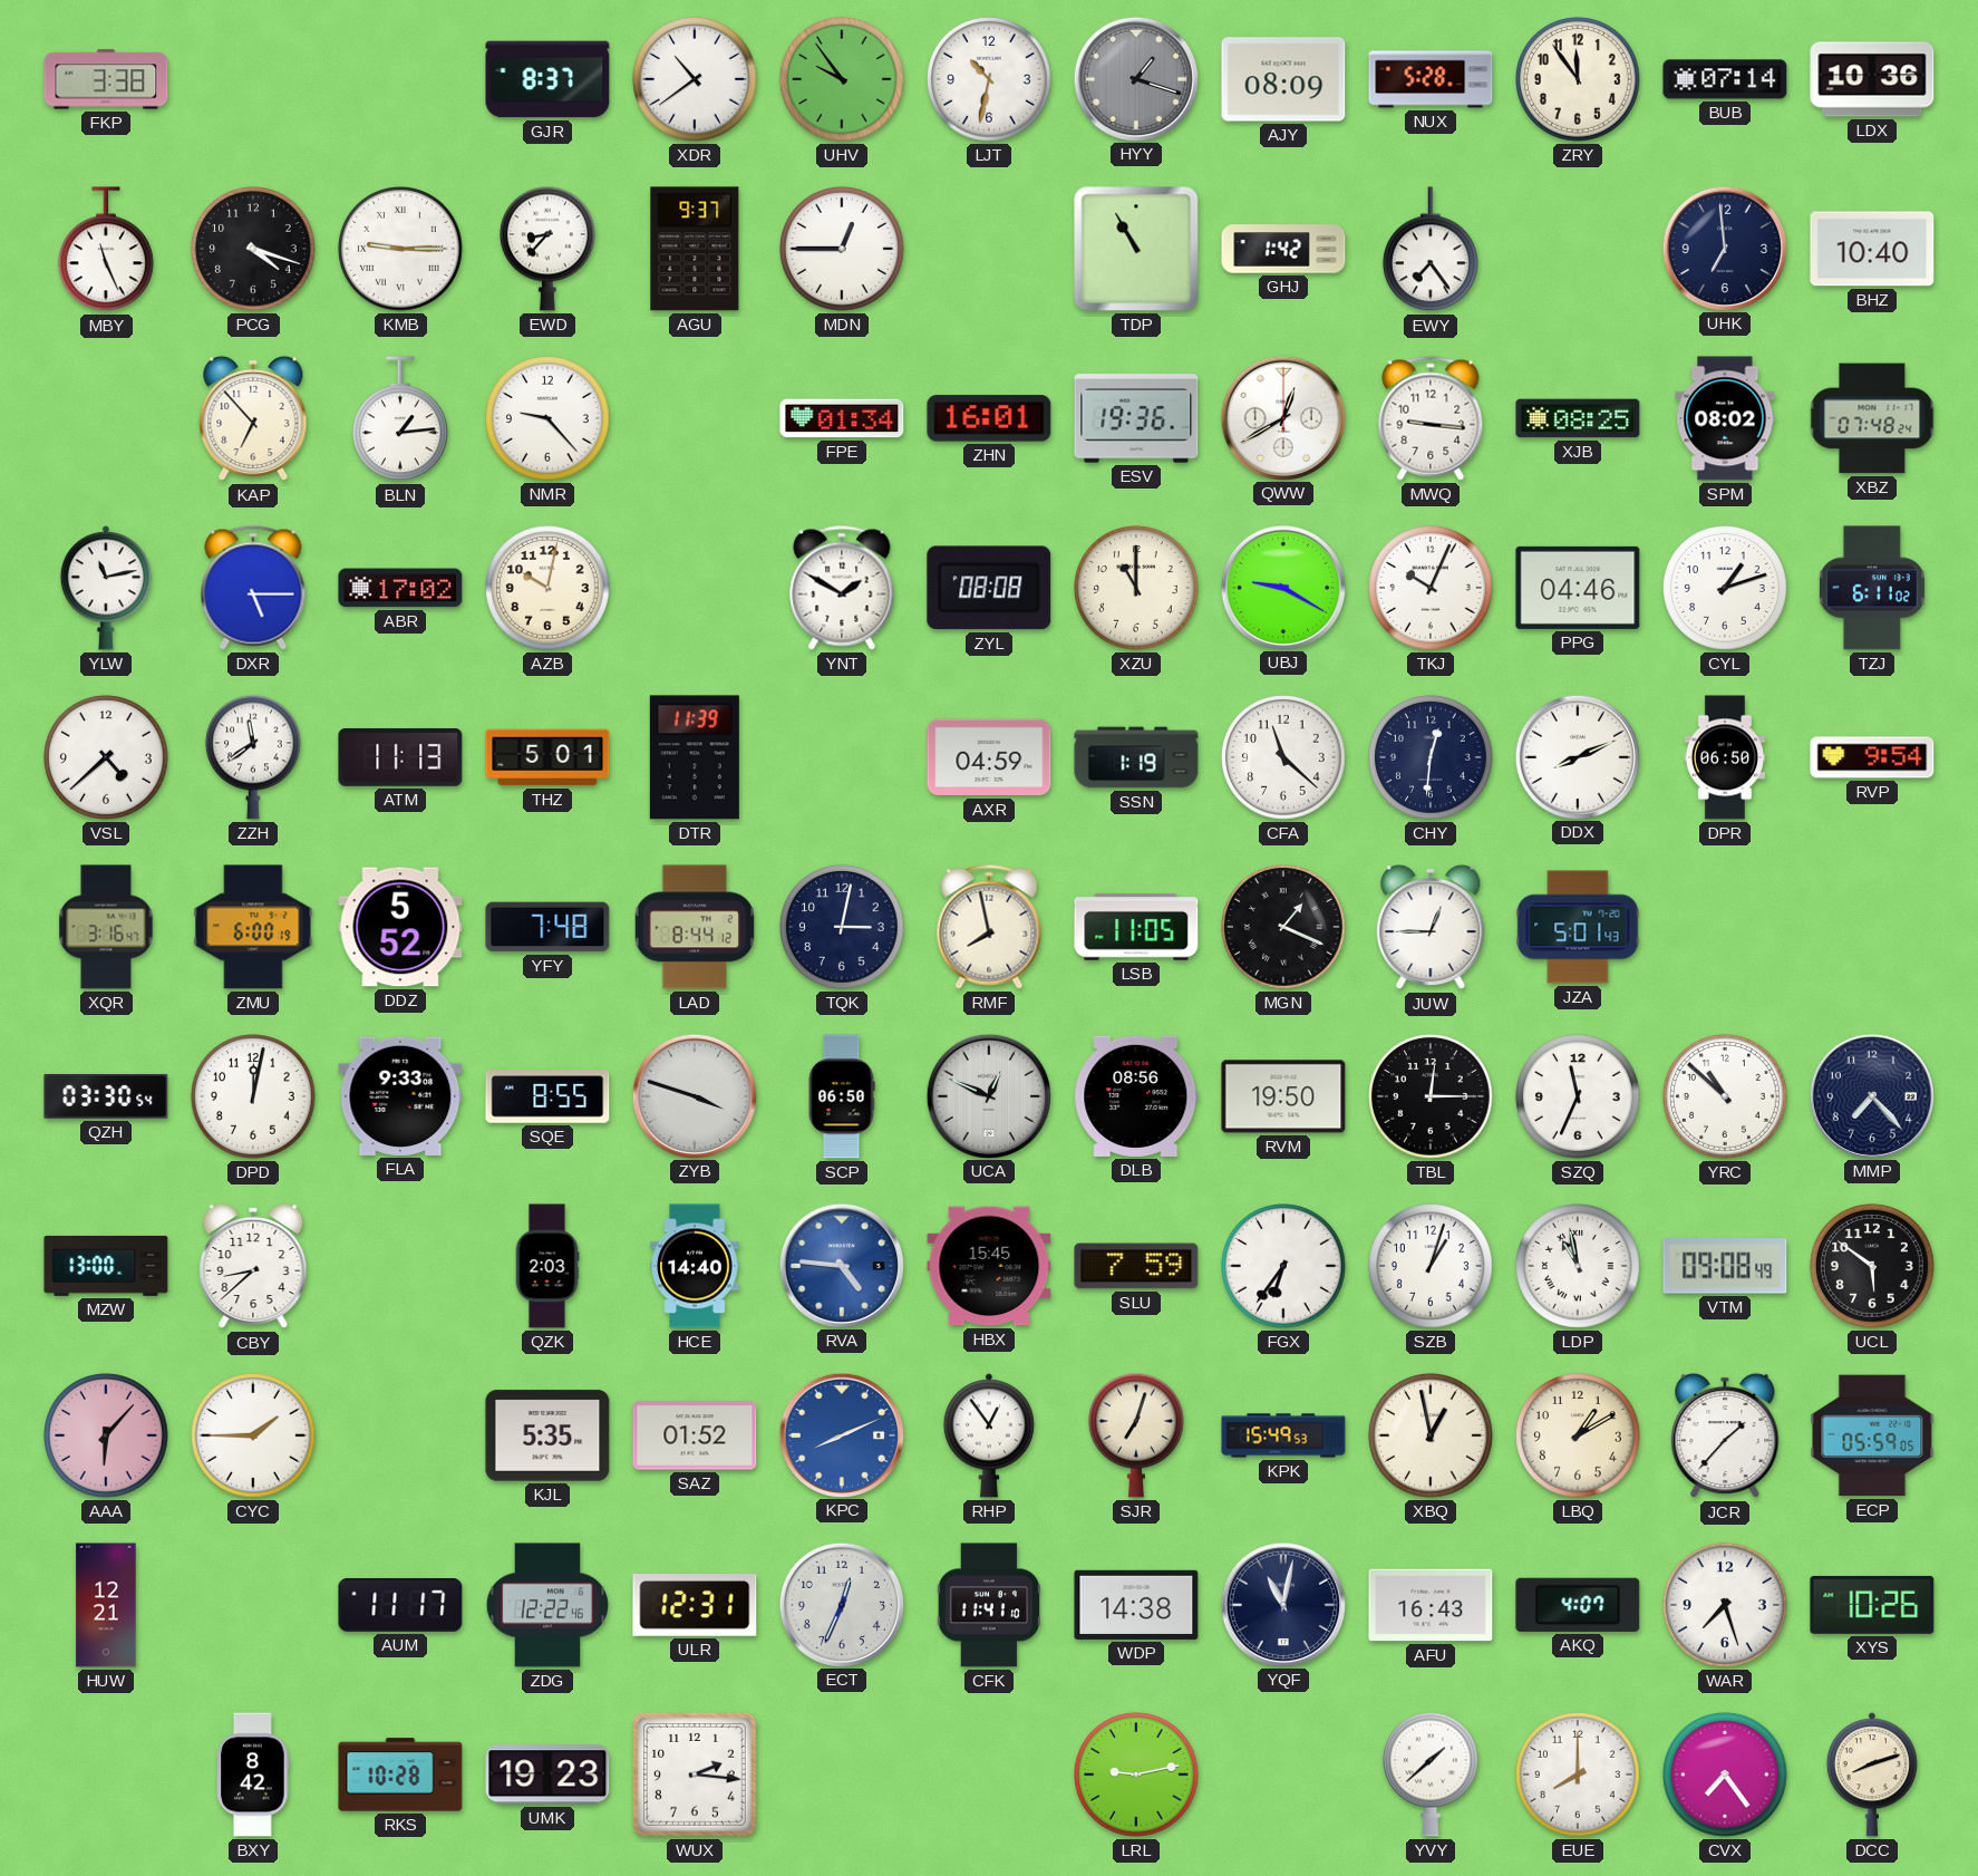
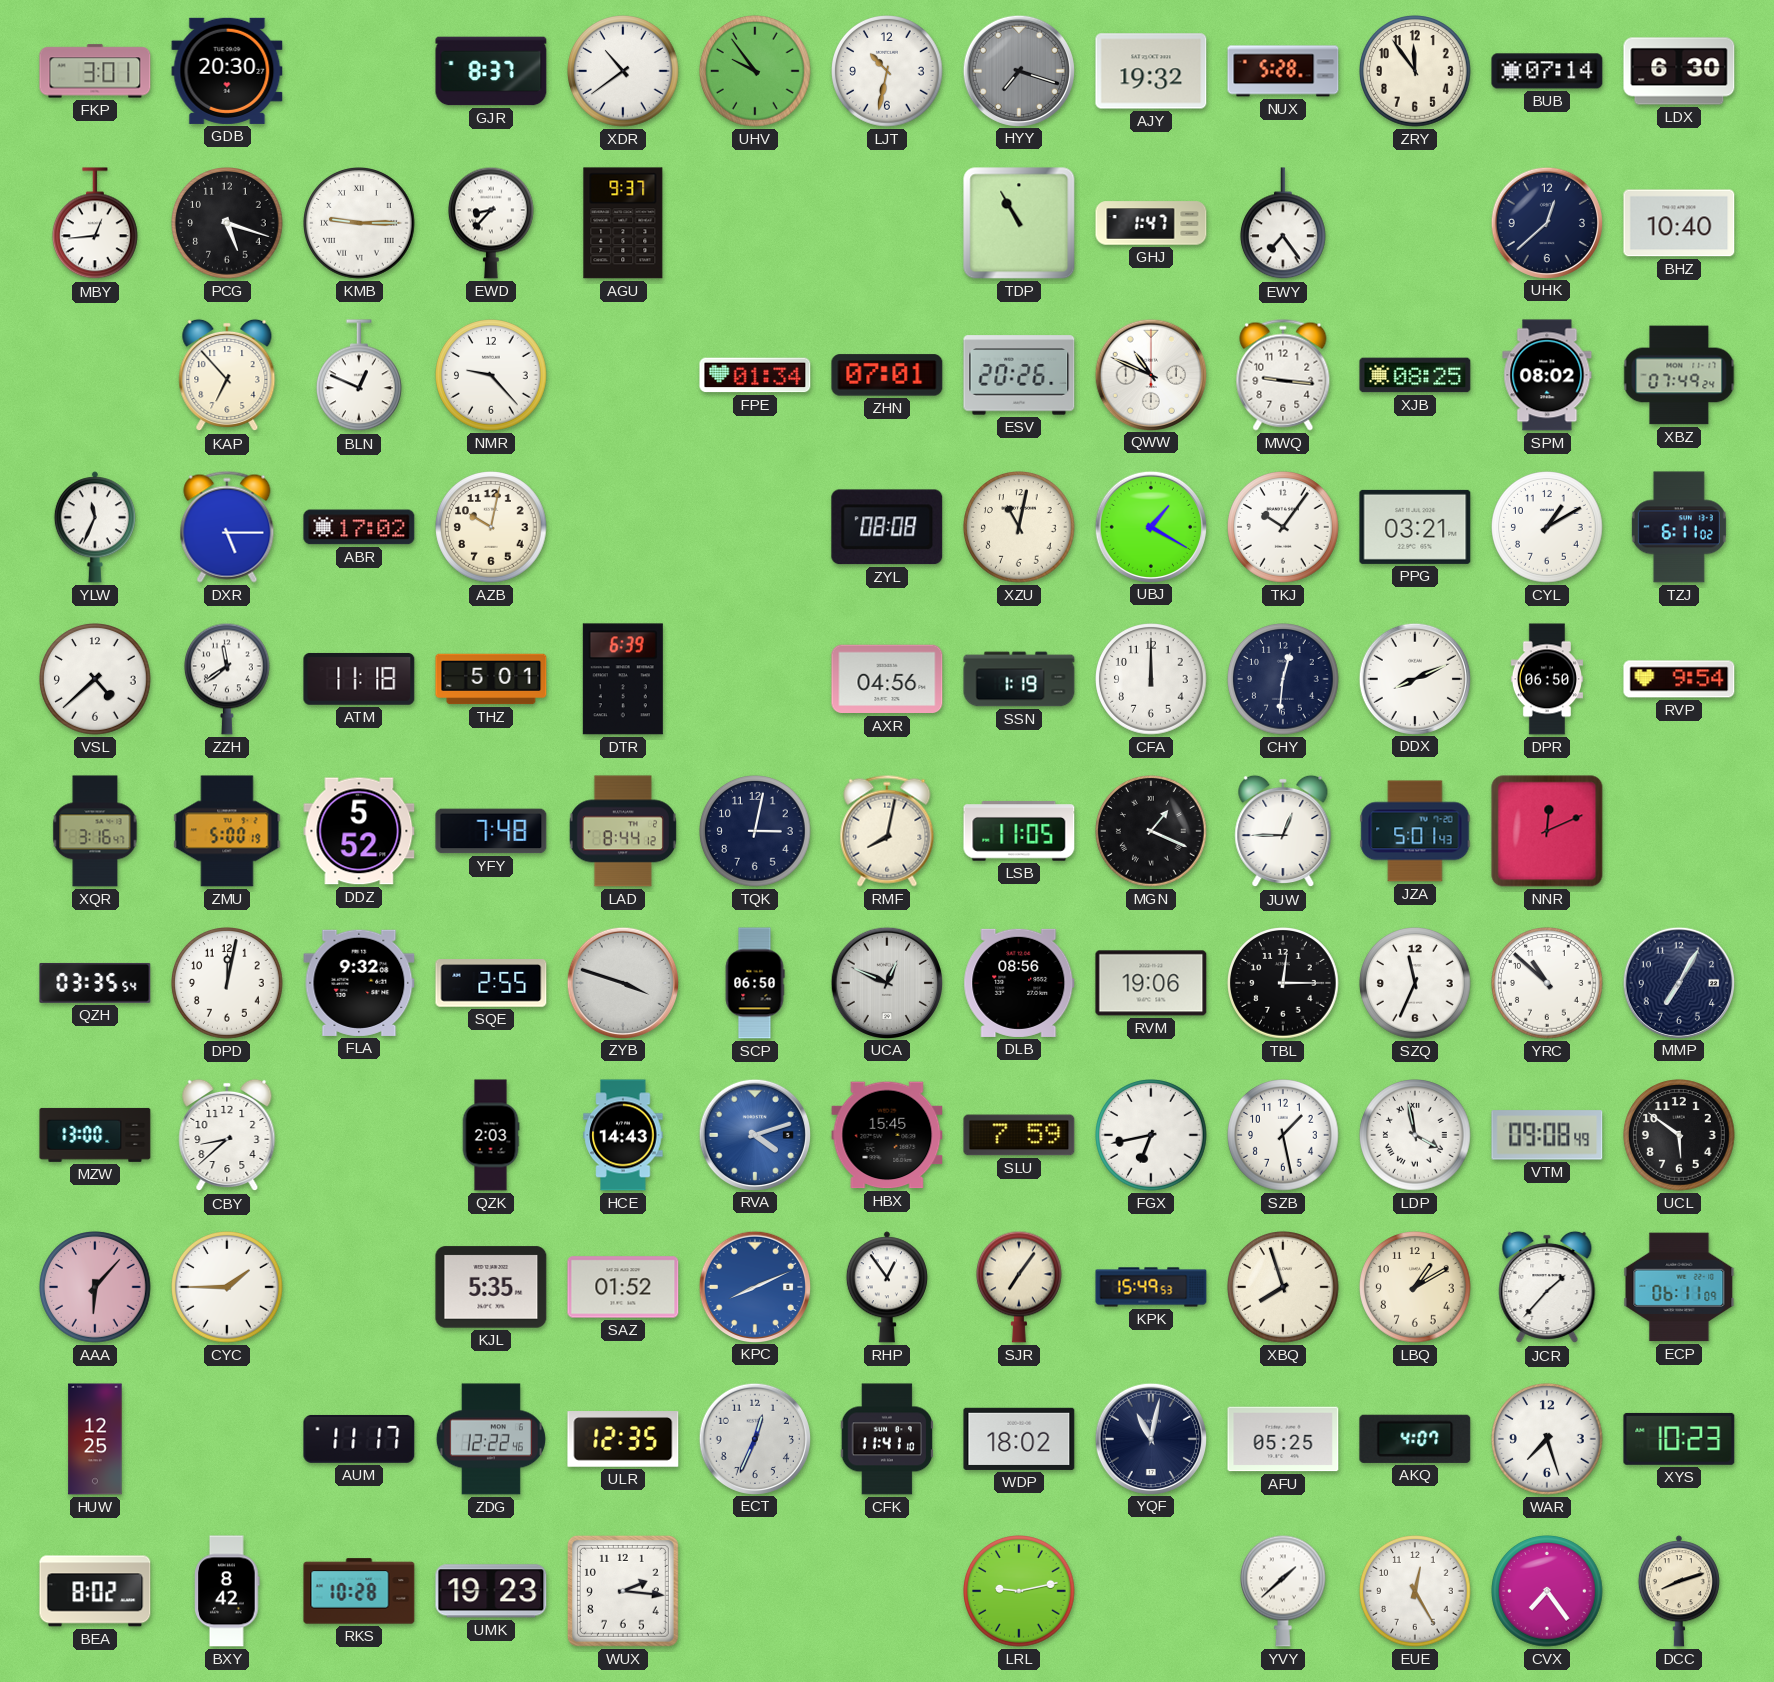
FKP: 3:38 -> 3:01
GDB: none -> 20:30
HYY: 1:18 -> 7:18
AJY: 08:09 -> 19:32
LDX: 10:36 -> 6:30
MBY: 11:26 -> 12:44
PCG: 4:18 -> 5:18
MDN: 12:45 -> none
GHJ: 1:42 -> 1:47
UHK: 6:59 -> 12:38
BLN: 1:14 -> 12:49
ZHN: 16:01 -> 07:01
ESV: 19:36 -> 20:26
QWW: 12:40 -> 10:49
XBZ: 07:48 -> 07:49
YLW: 11:13 -> 11:34
YNT: 1:50 -> none
XZU: 11:00 -> 11:02
UBJ: 9:20 -> 1:20
TKJ: 10:04 -> 10:06
PPG: 04:46 -> 03:21
CYL: 1:12 -> 1:10
ATM: 11:13 -> 11:18
DTR: 11:39 -> 6:39
AXR: 04:59 -> 04:56
CFA: 11:22 -> 12:00
ZMU: 6:00 -> 5:00
RMF: 7:58 -> 8:02
NNR: none -> 12:11
QZH: 03:30 -> 03:35
FLA: 9:33 -> 9:32
SQE: 8:55 -> 2:55
RVM: 19:50 -> 19:06
MMP: 7:23 -> 7:05
HCE: 14:40 -> 14:43
RVA: 4:46 -> 4:12
FGX: 6:36 -> 6:43
SZB: 1:03 -> 1:28
LDP: 10:58 -> 3:58
SJR: 7:03 -> 7:06
XBQ: 12:58 -> 7:57
ECP: 05:59 -> 06:11
HUW: 12:21 -> 12:25
ULR: 12:31 -> 12:35
WDP: 14:38 -> 18:02
AFU: 16:43 -> 05:25
XYS: 10:26 -> 10:23
BEA: none -> 8:02
EUE: 8:00 -> 12:25
